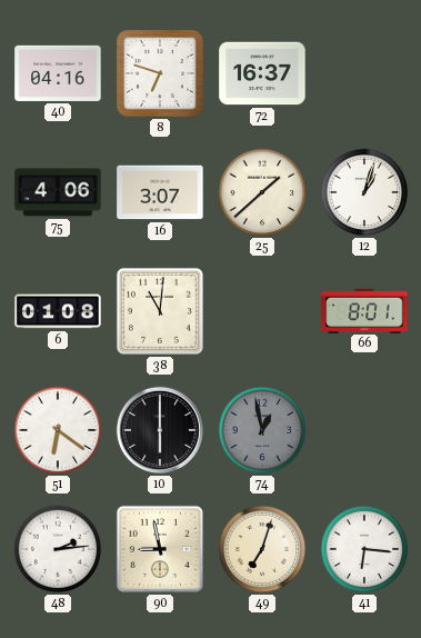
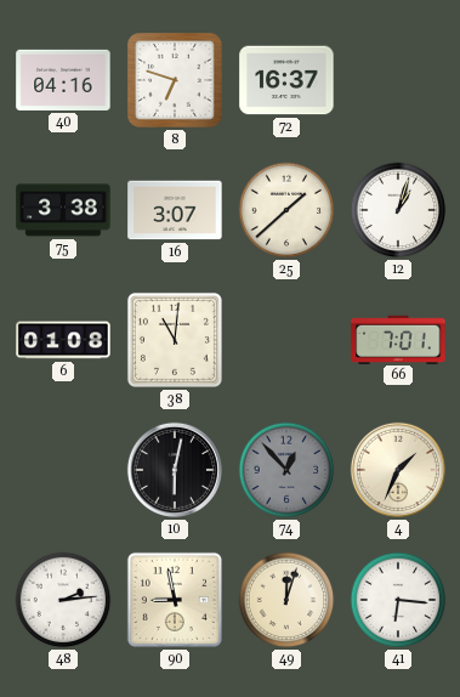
75: 4:06 -> 3:38
66: 8:01 -> 7:01
51: 6:21 -> none
10: 6:00 -> 6:02
74: 12:58 -> 12:53
4: none -> 1:34
49: 7:03 -> 12:03
